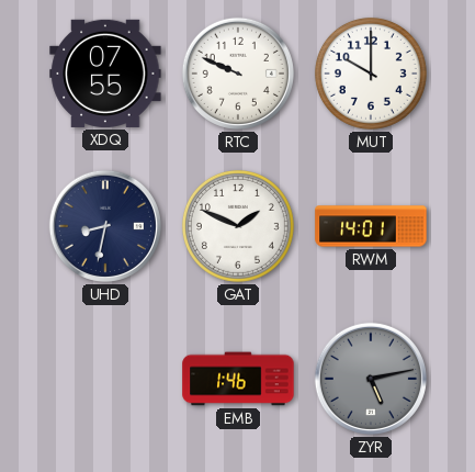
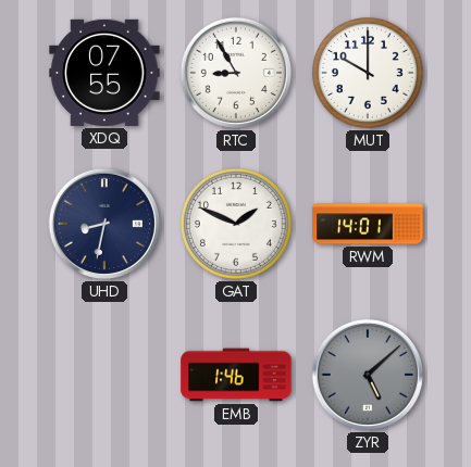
RTC: 9:49 -> 8:55
ZYR: 5:13 -> 5:08
